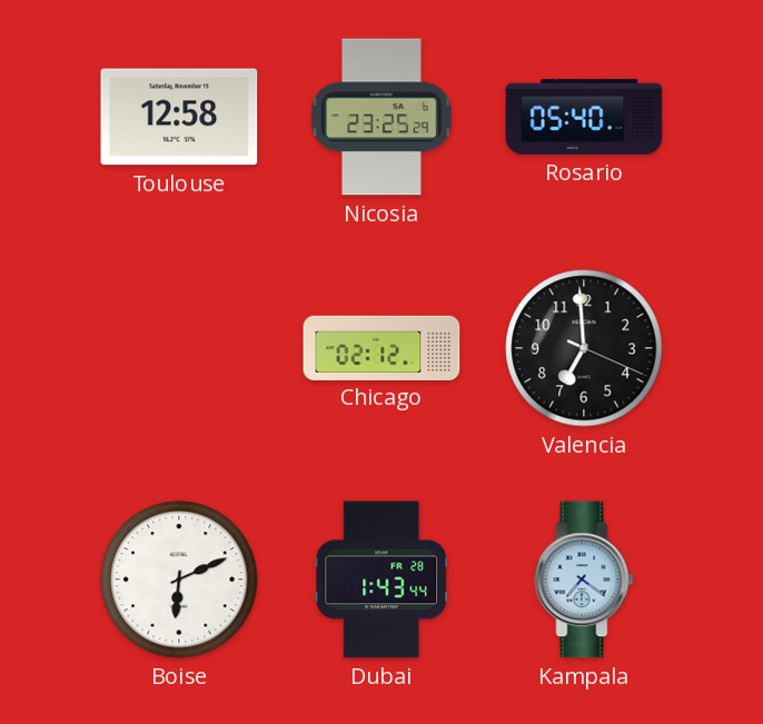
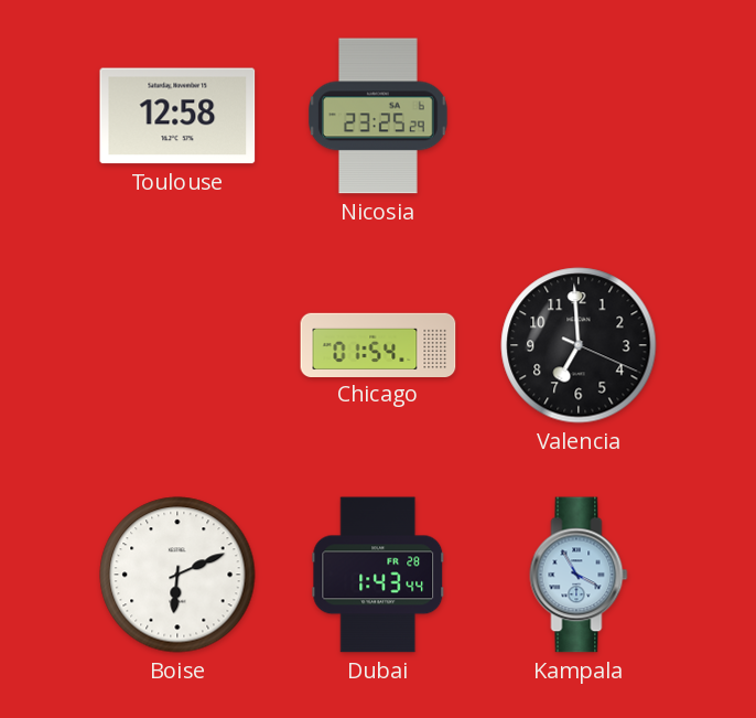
Rosario: 05:40 -> none
Chicago: 02:12 -> 01:54
Kampala: 7:21 -> 3:55
